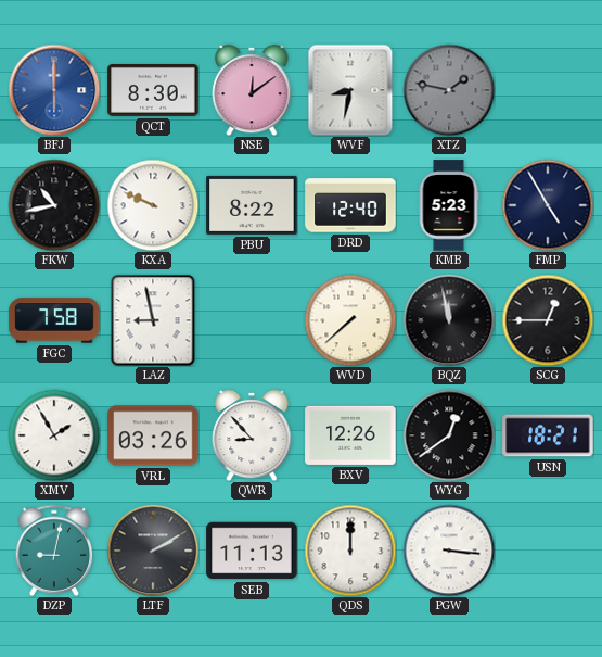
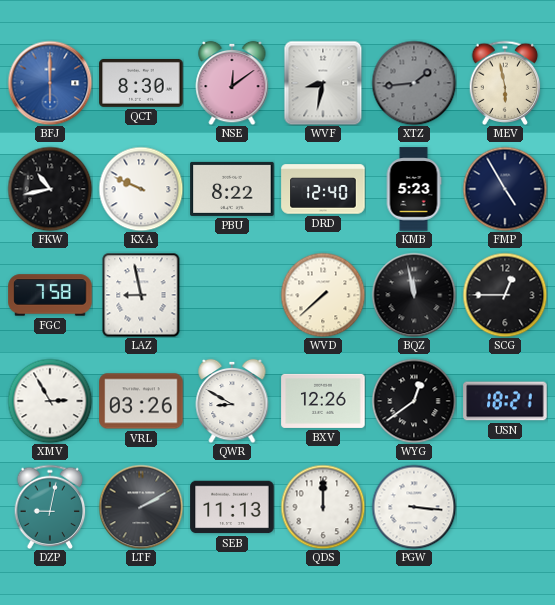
XTZ: 1:47 -> 1:44
MEV: none -> 5:58
XMV: 1:55 -> 2:55
QWR: 8:53 -> 8:50
